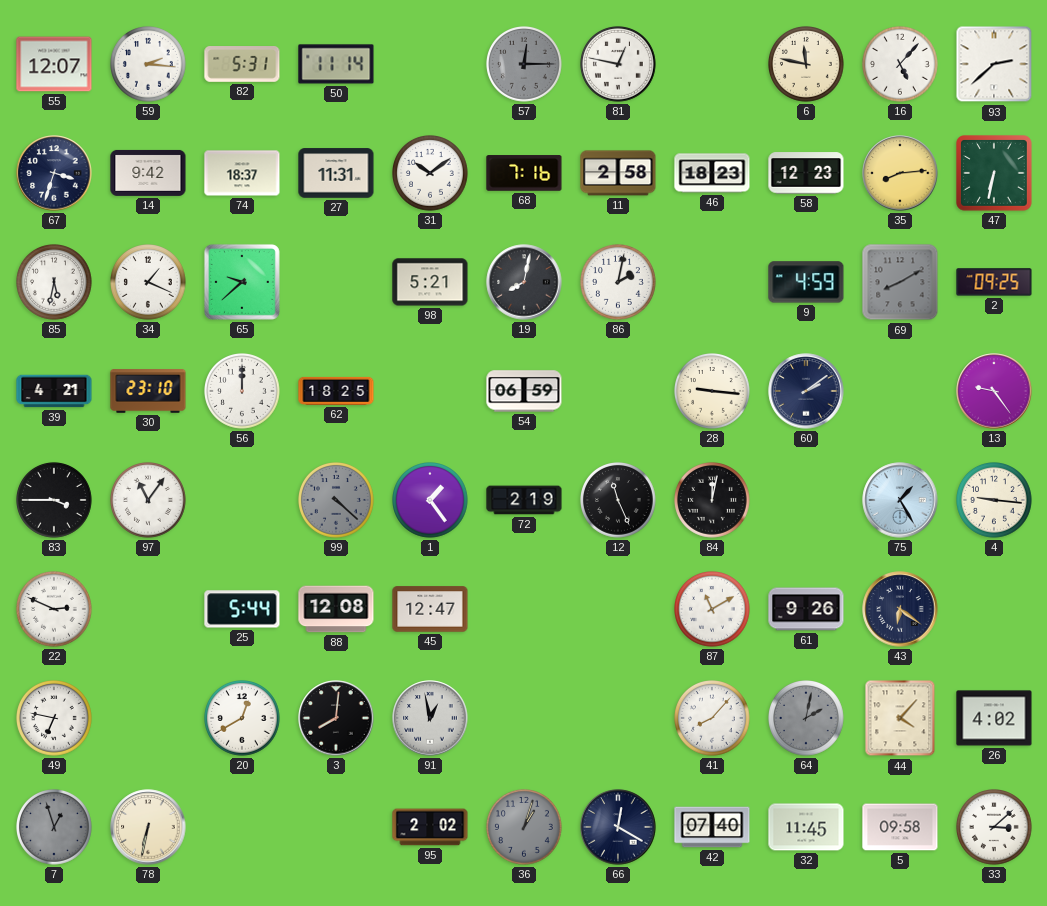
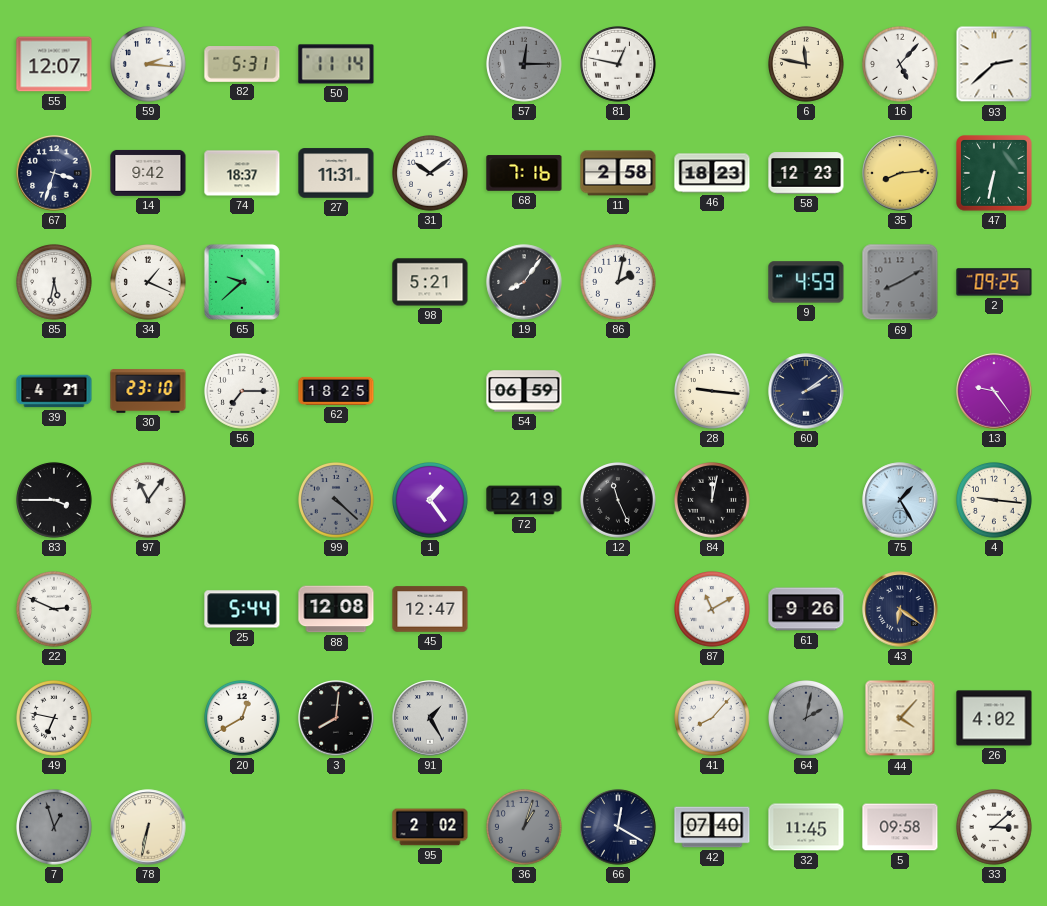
19: 8:02 -> 8:06
56: 12:00 -> 7:15
91: 12:58 -> 1:25
